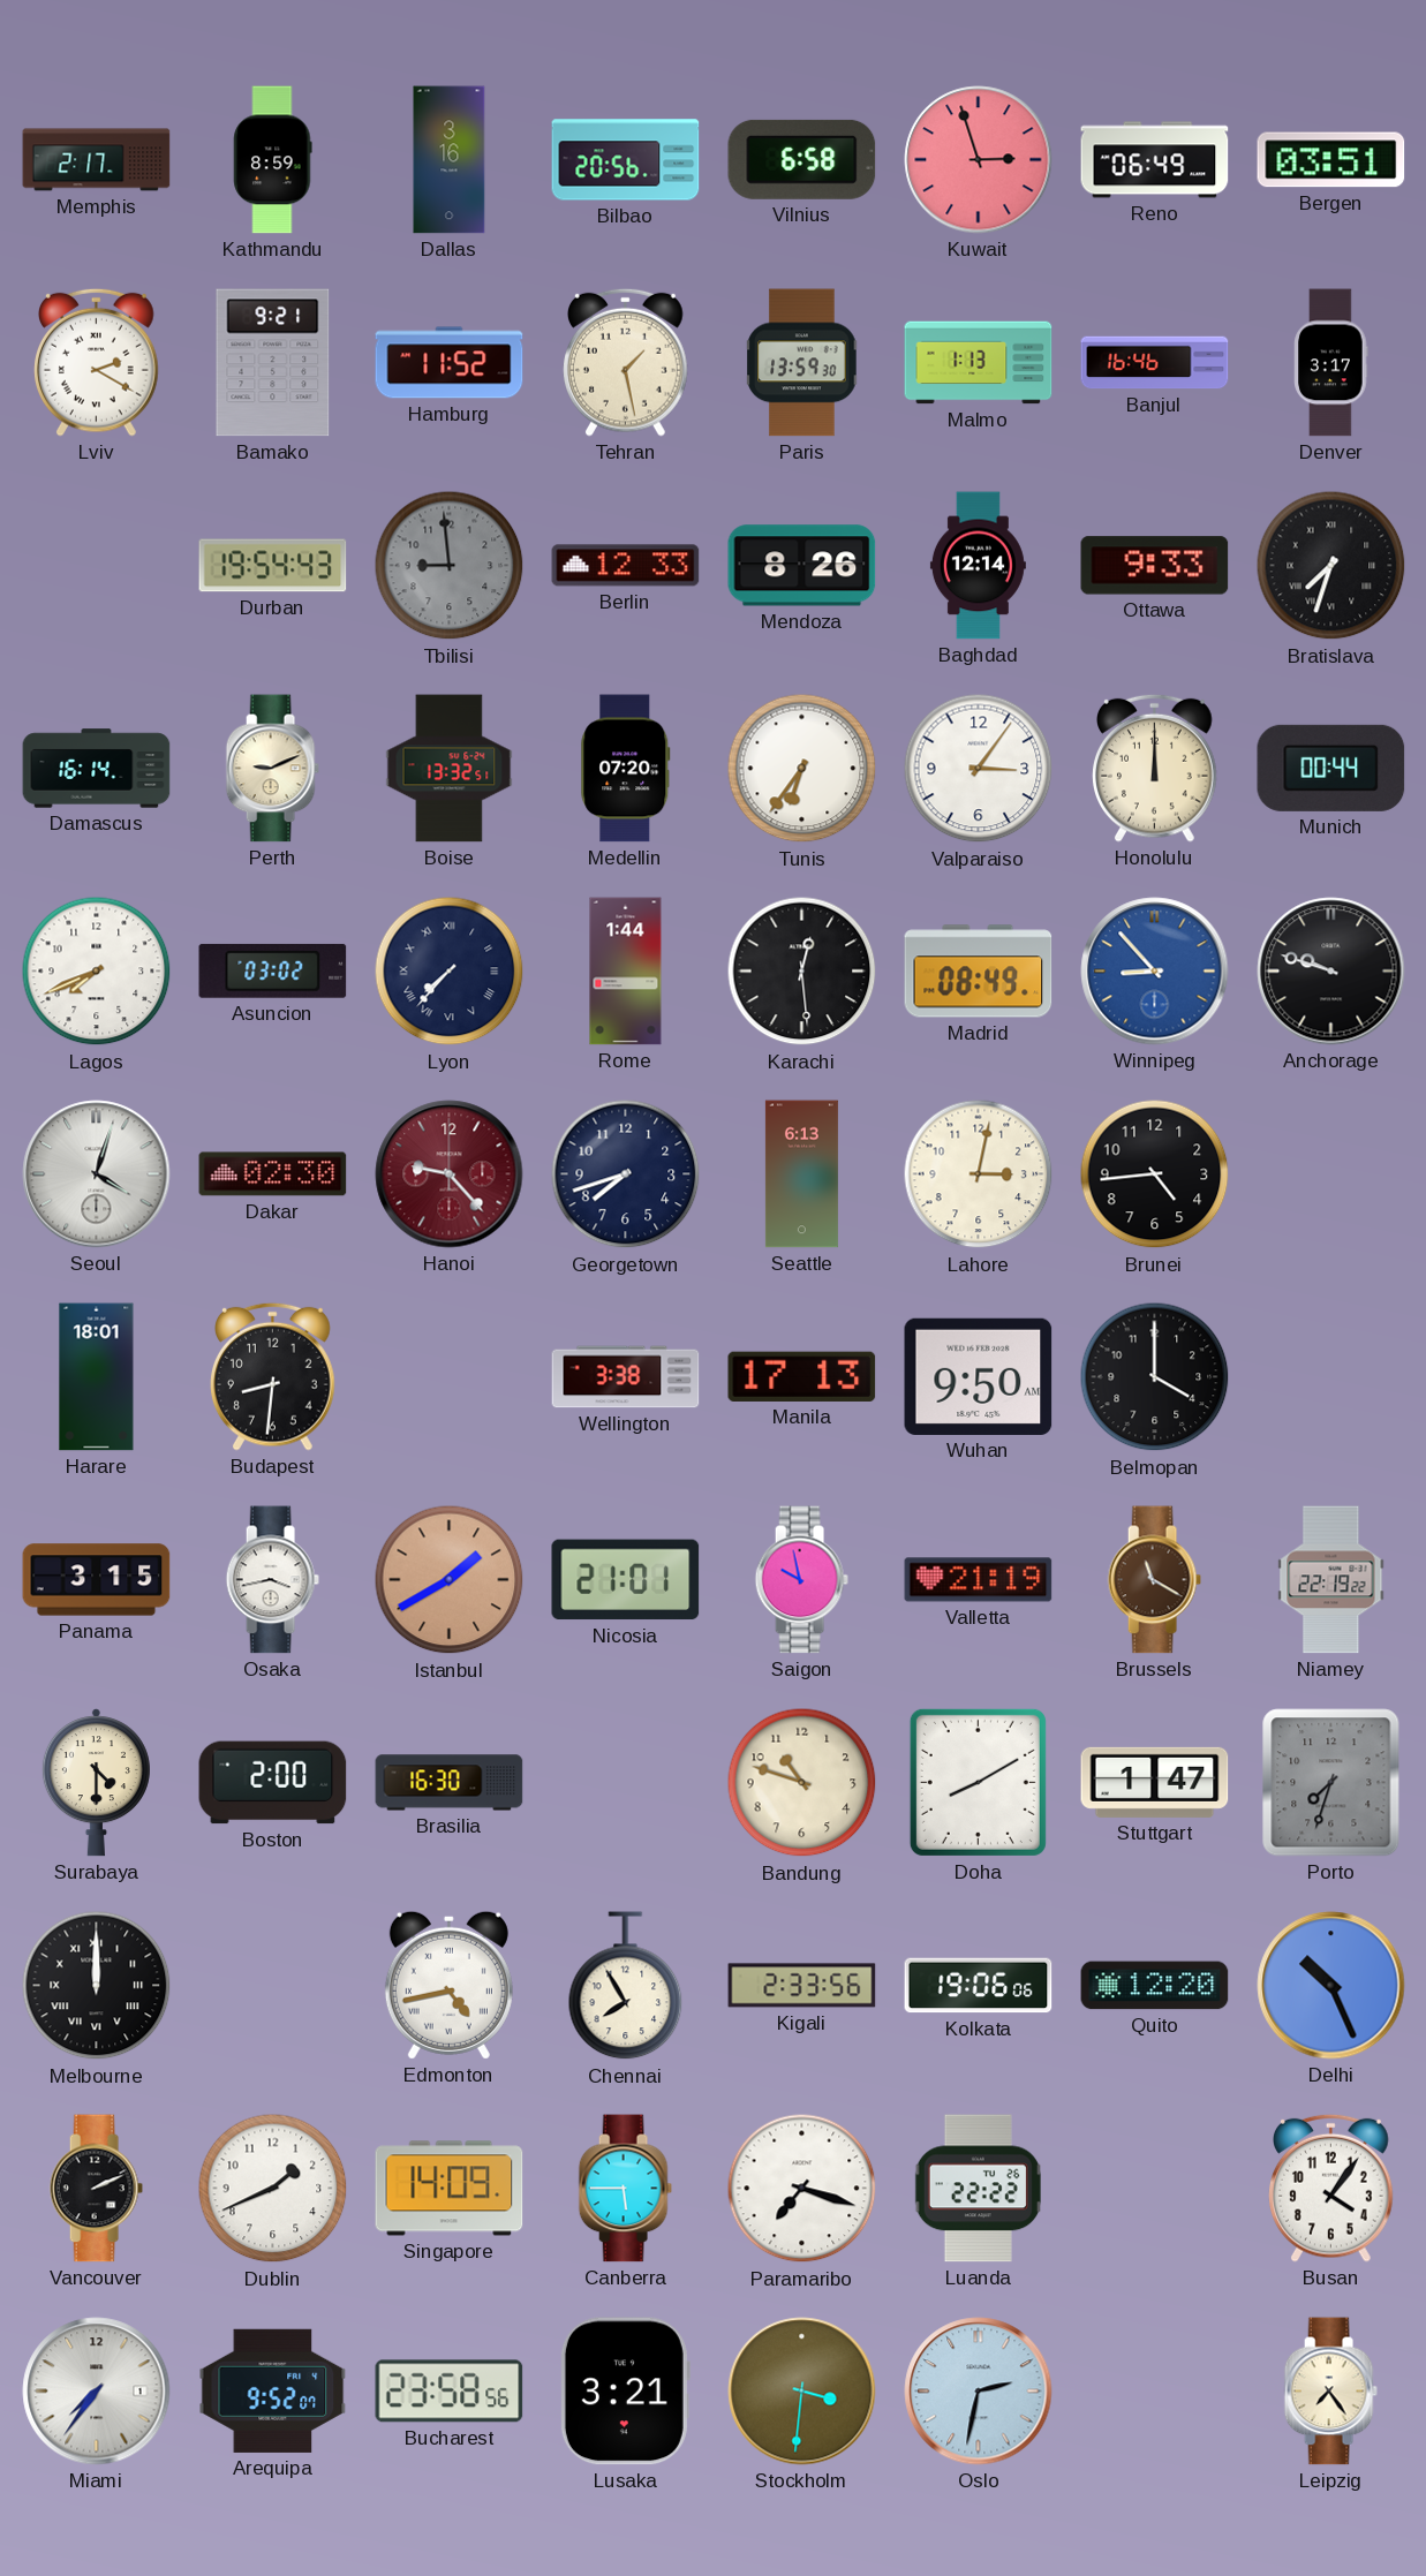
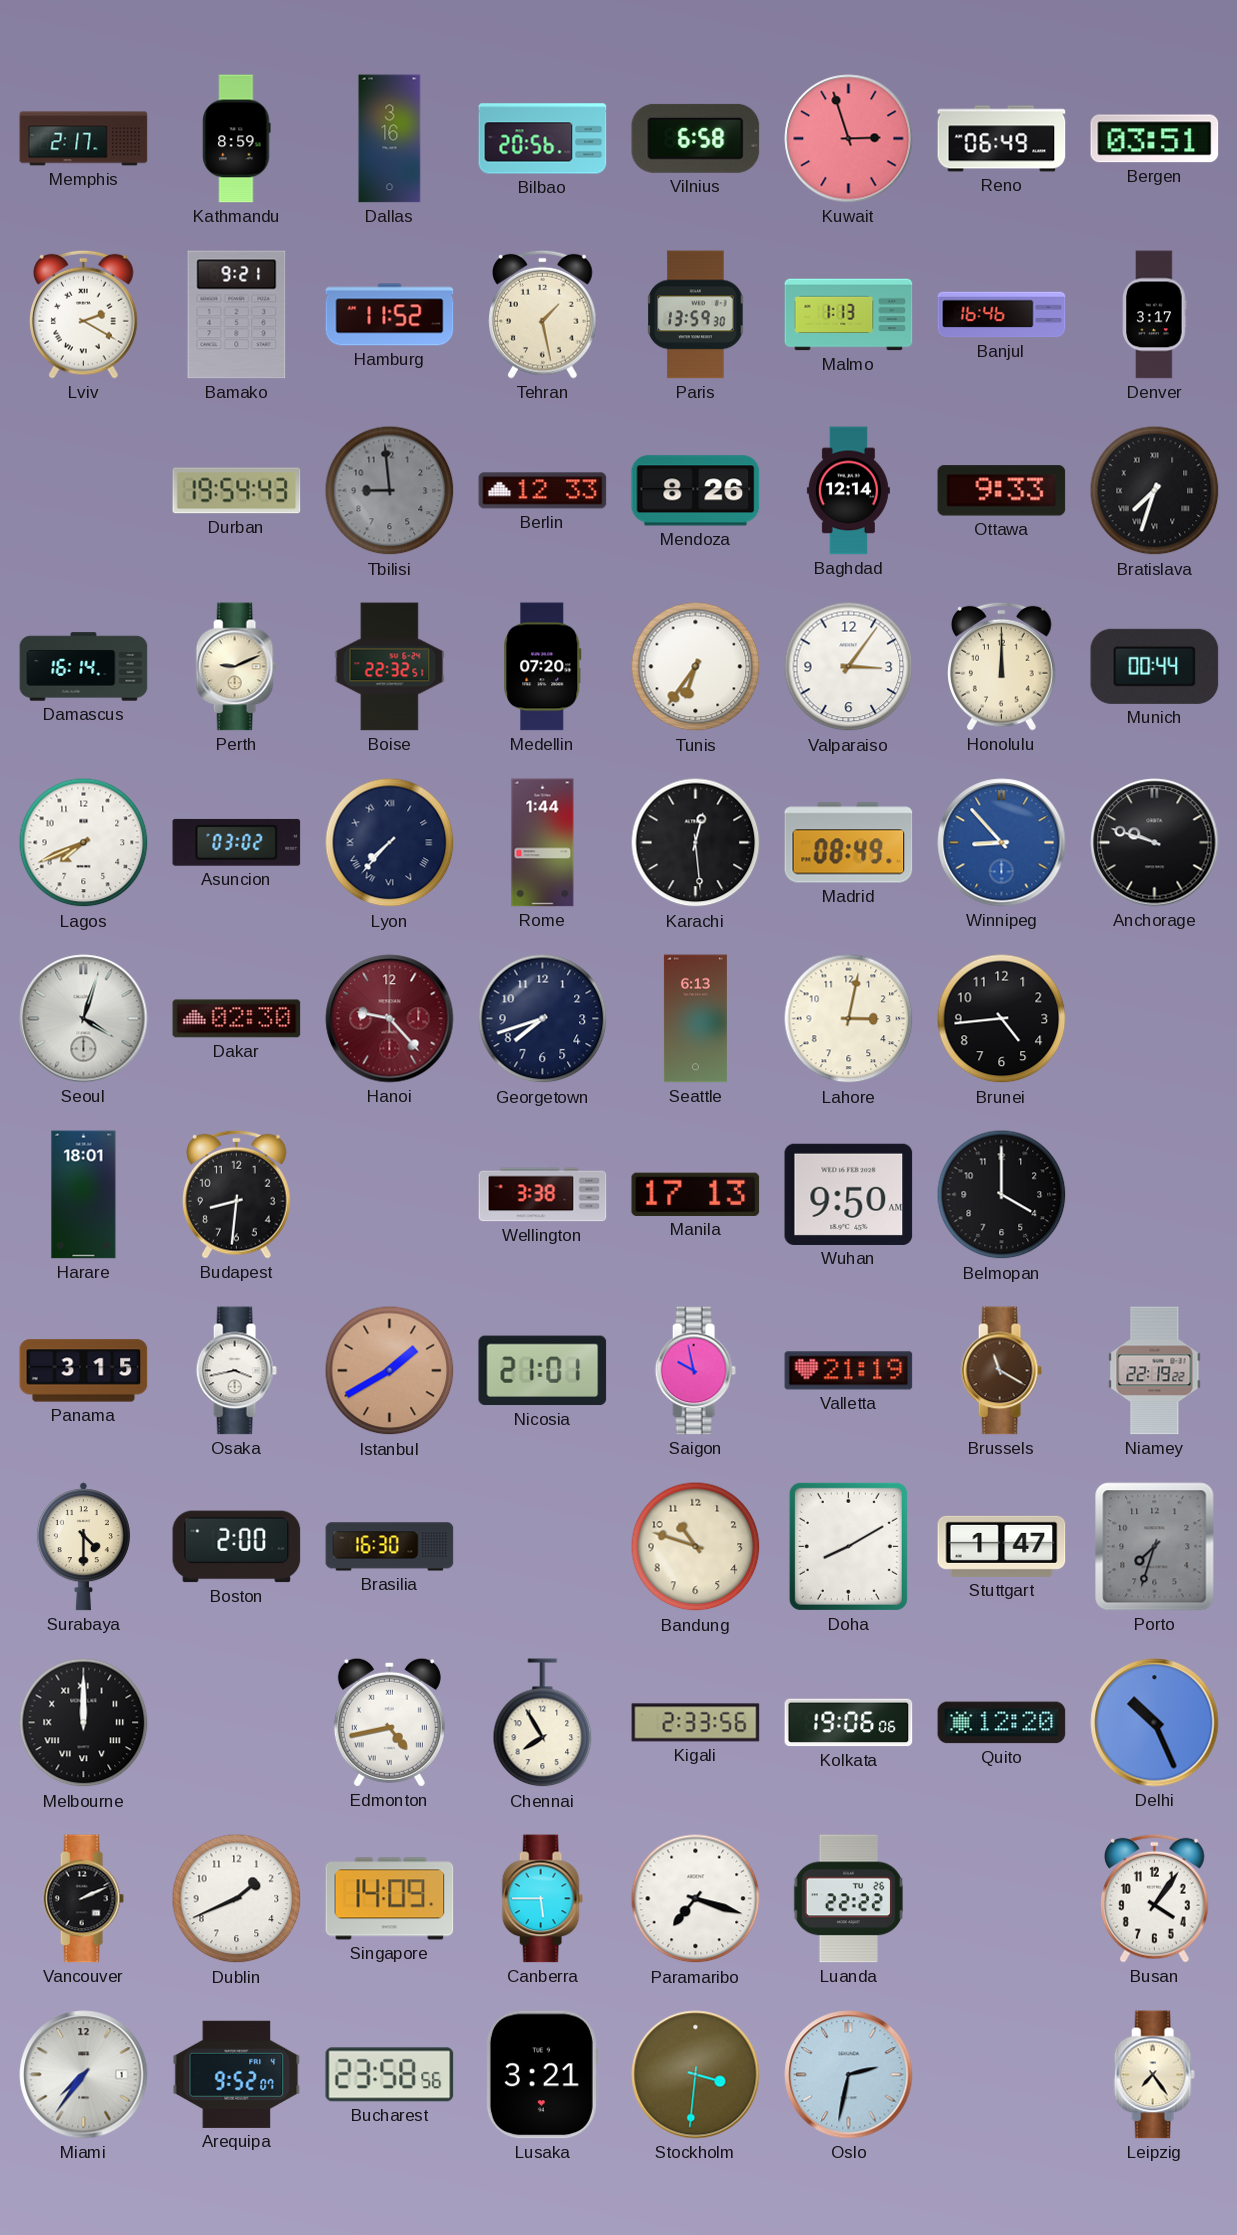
Boise: 13:32 -> 22:32
